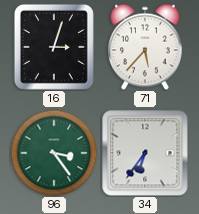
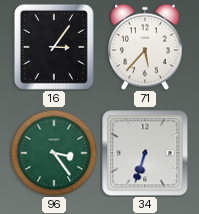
16: 3:03 -> 3:06
34: 6:36 -> 6:33
